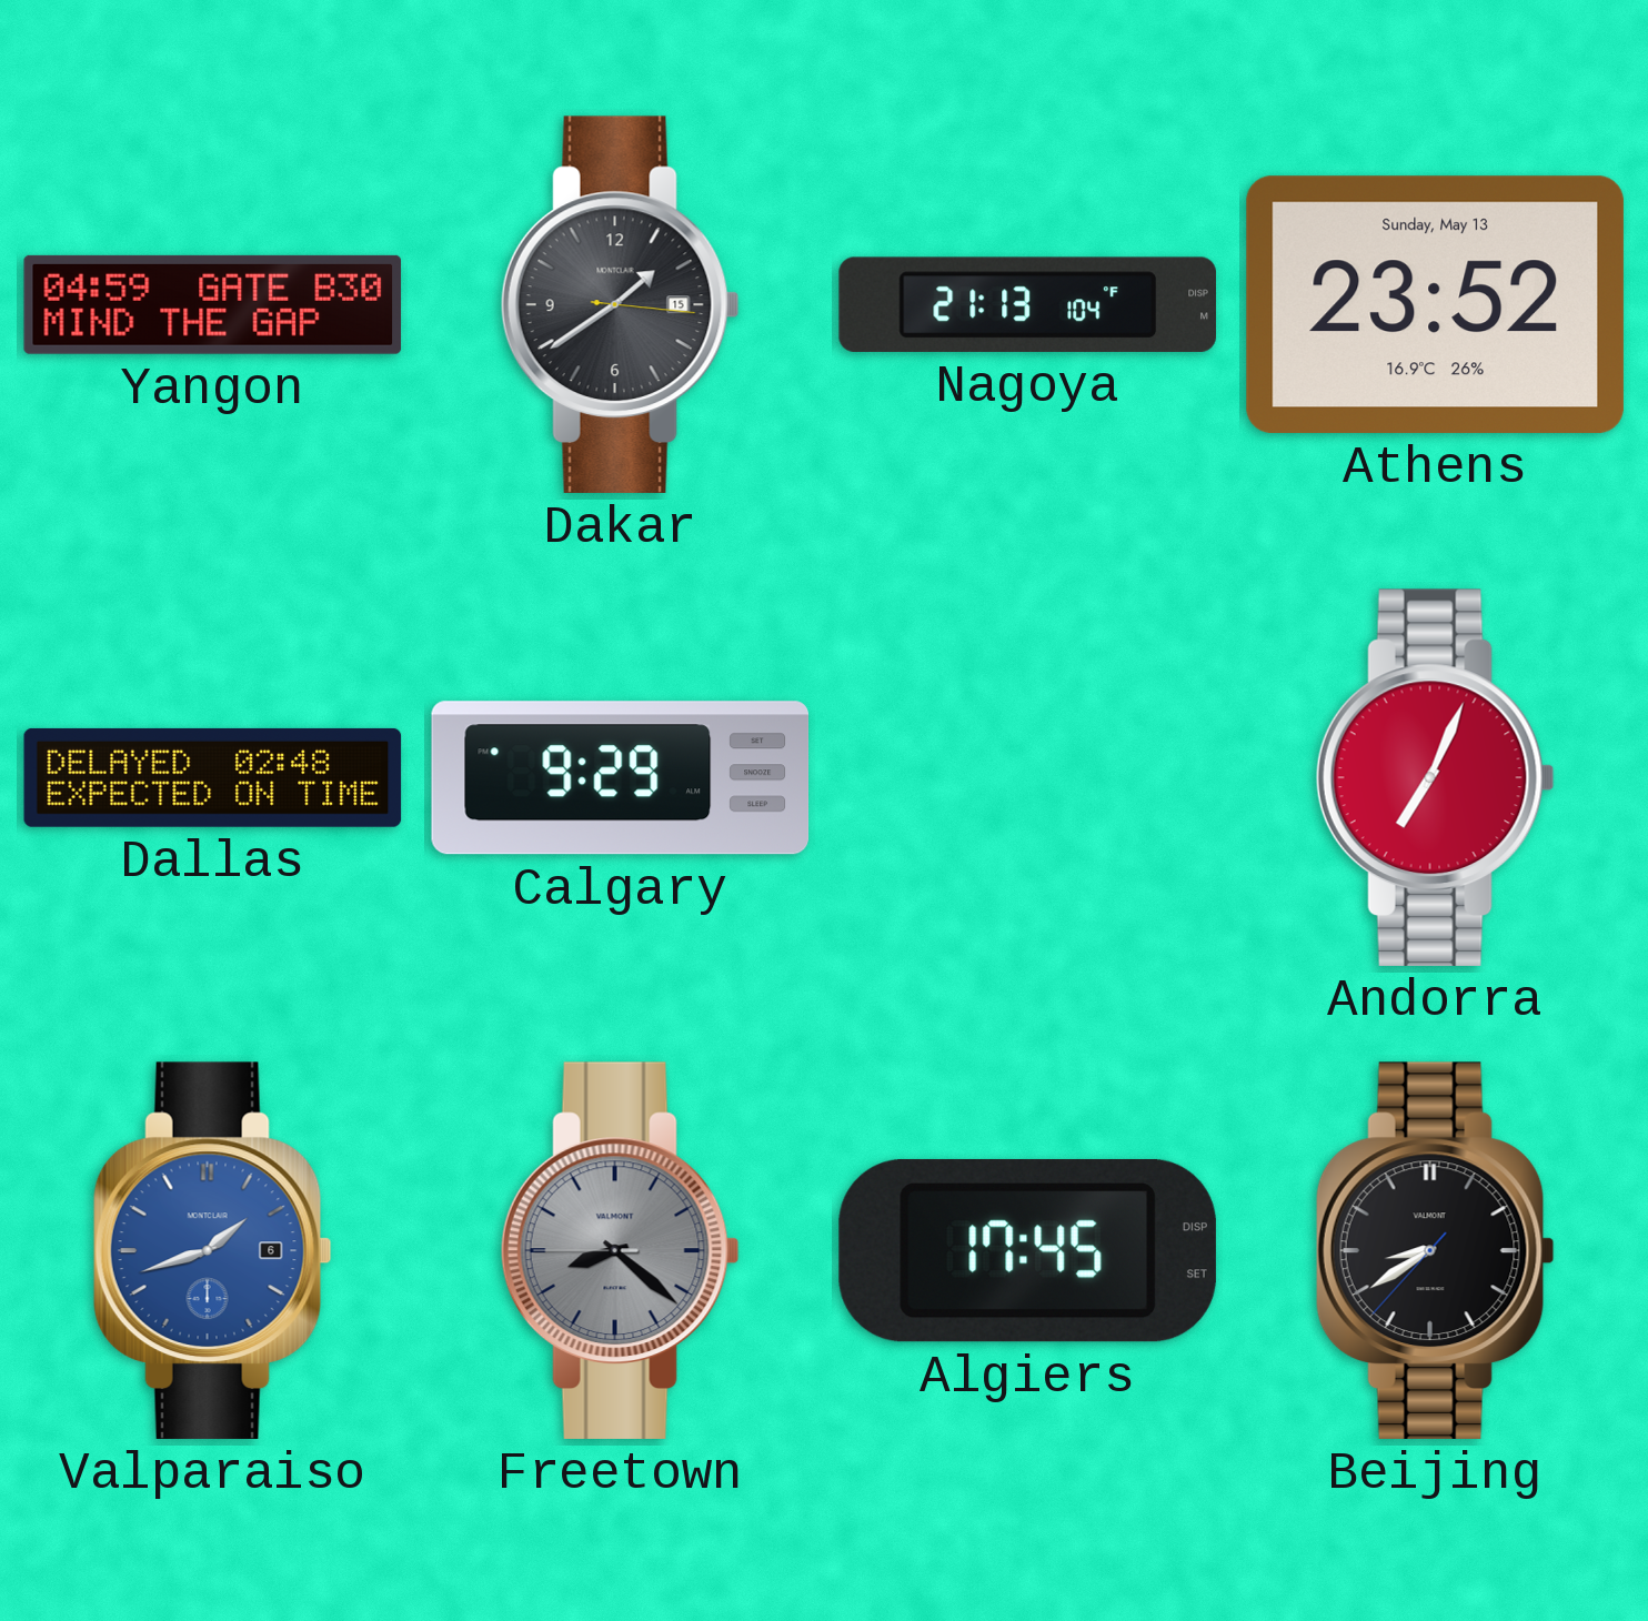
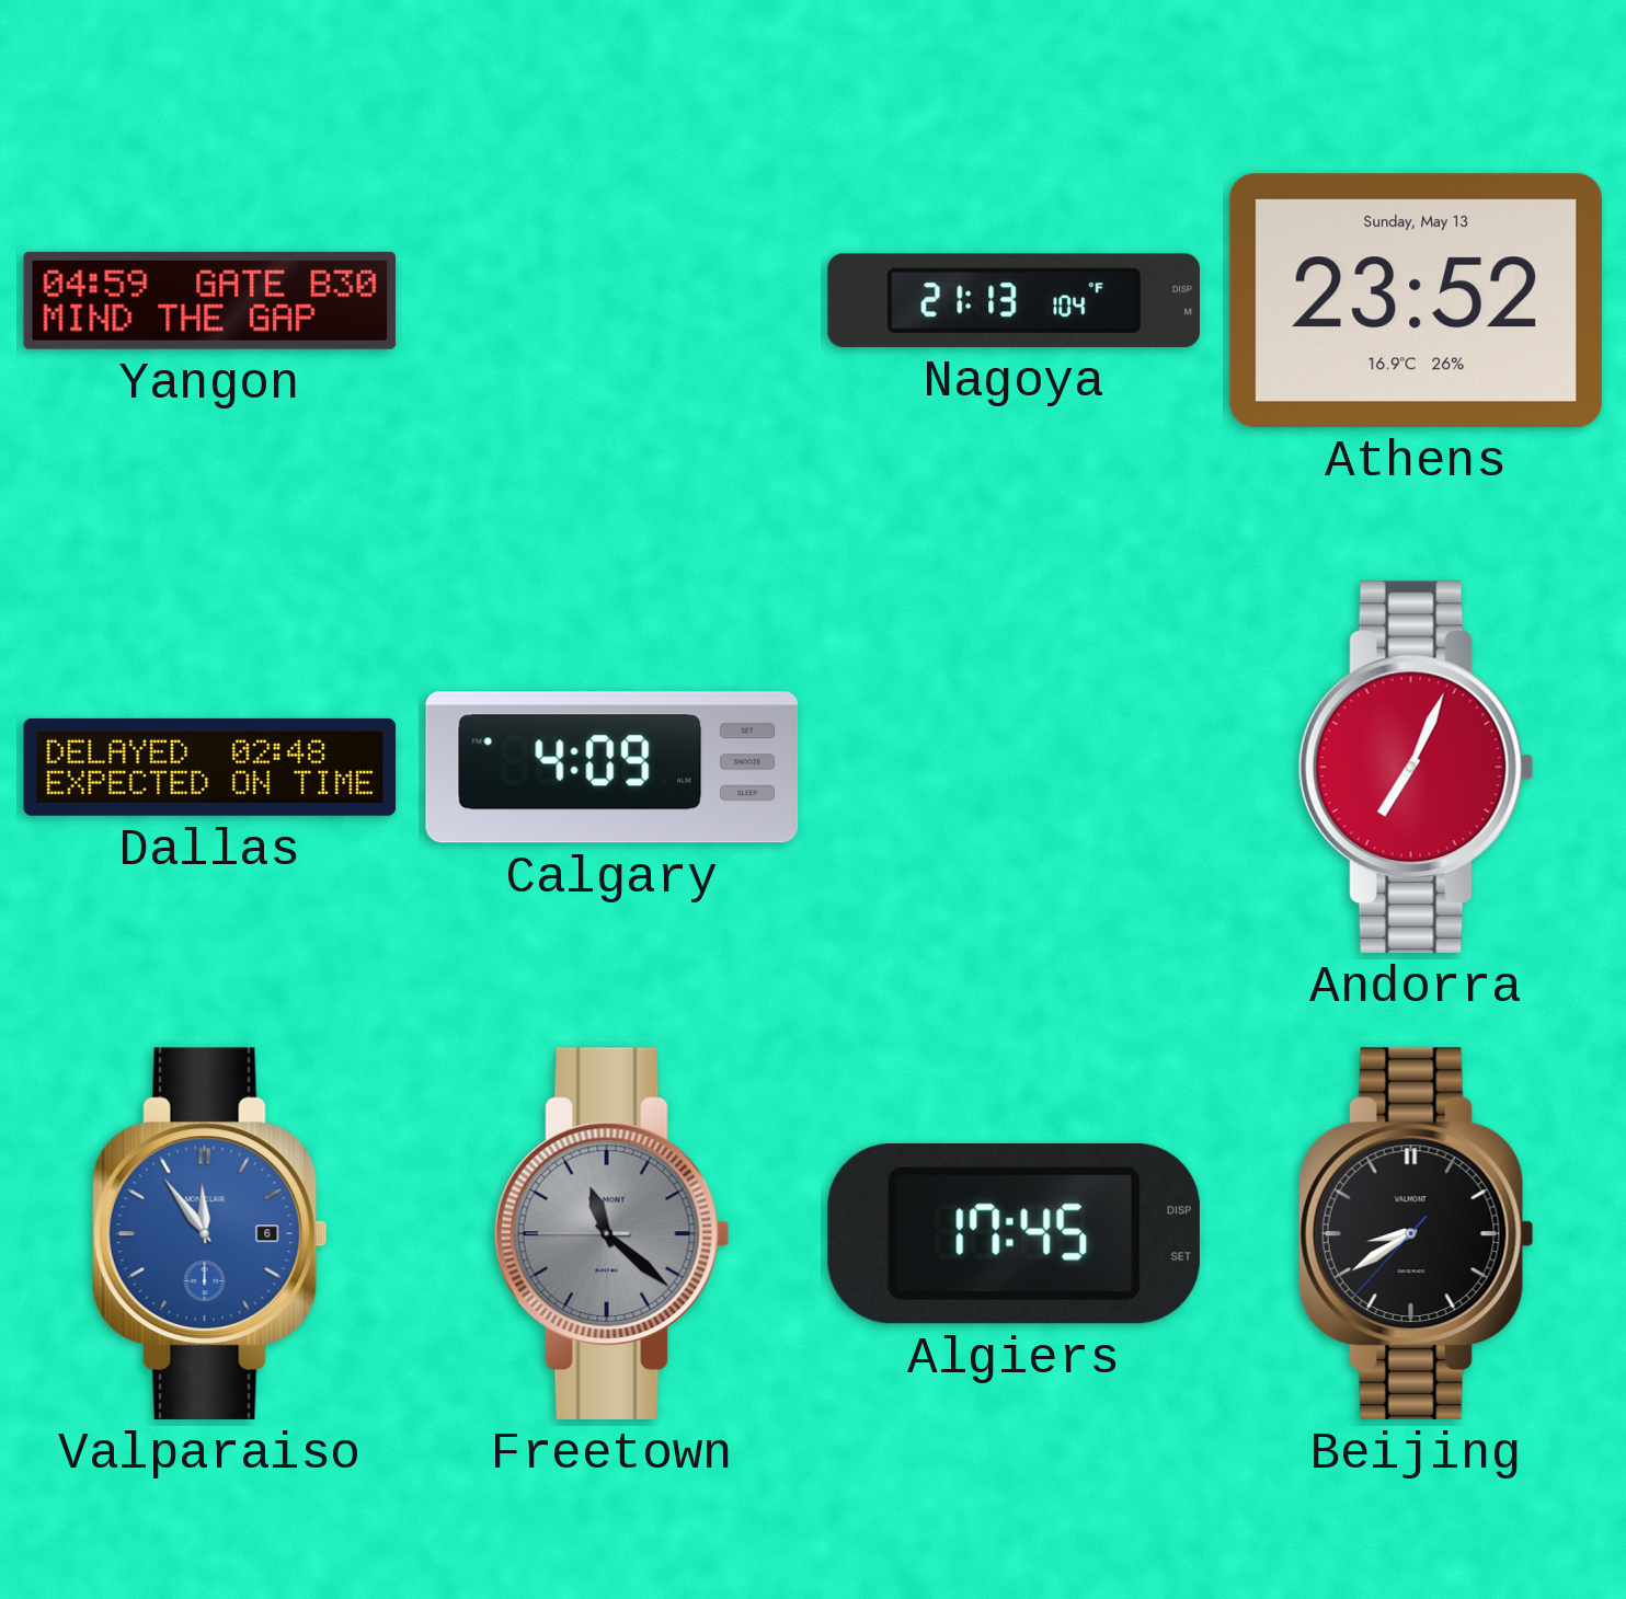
Dakar: 1:39 -> none
Calgary: 9:29 -> 4:09
Valparaiso: 1:42 -> 11:54
Freetown: 8:21 -> 11:21
